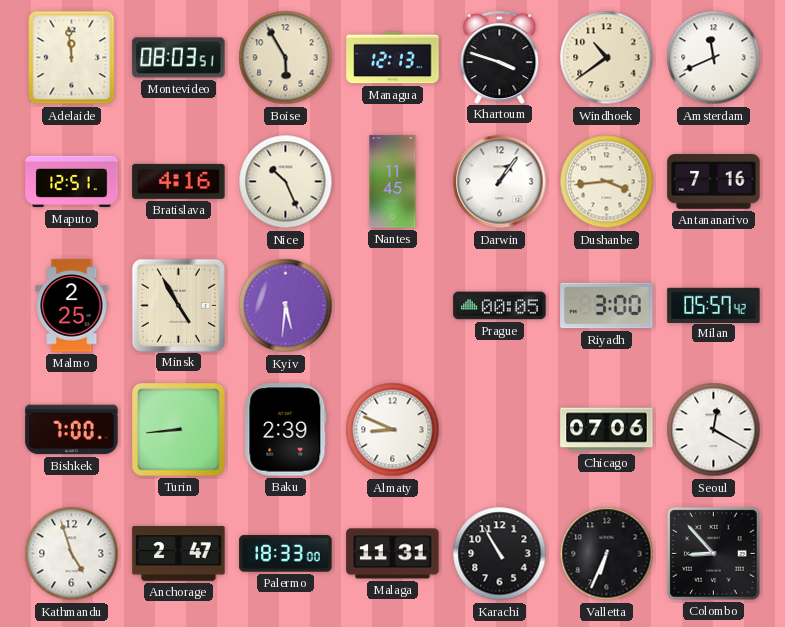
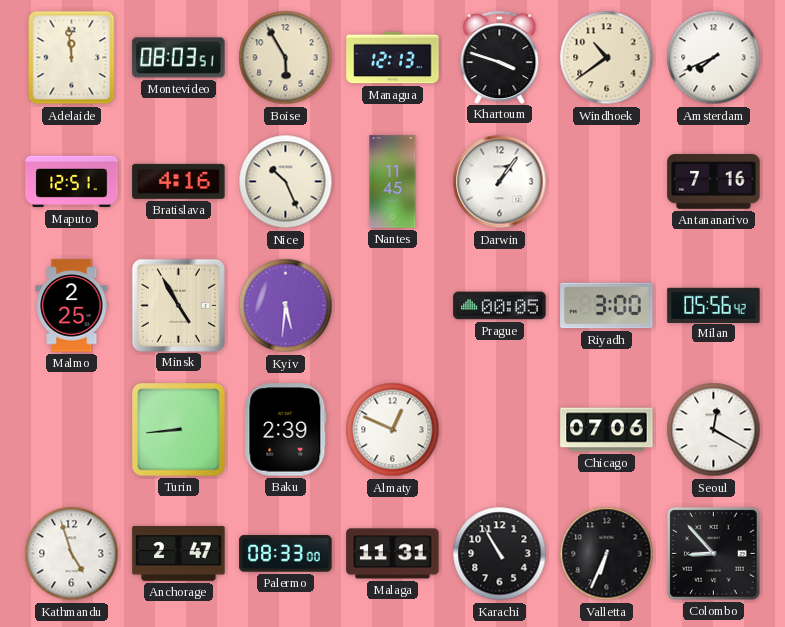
Amsterdam: 11:41 -> 7:41
Dushanbe: 3:44 -> none
Milan: 05:57 -> 05:56
Bishkek: 7:00 -> none
Almaty: 8:49 -> 12:49
Palermo: 18:33 -> 08:33
